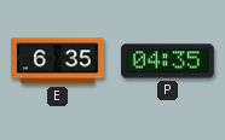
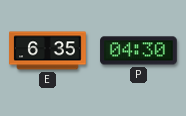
P: 04:35 -> 04:30
